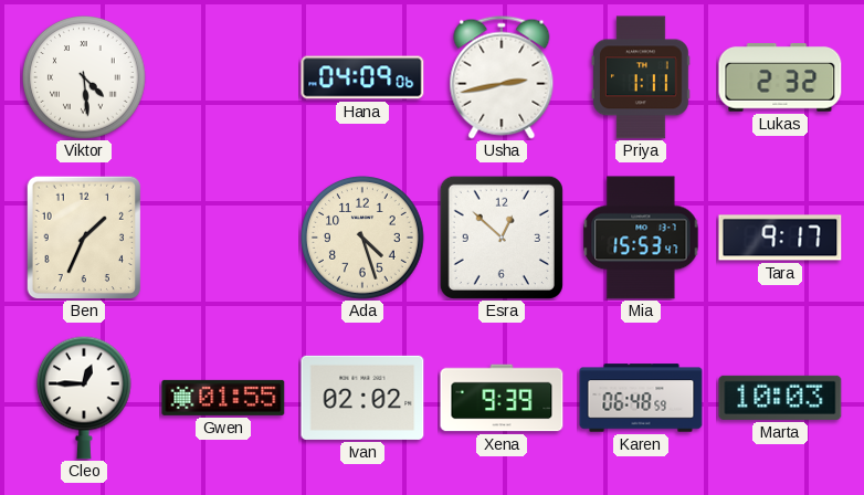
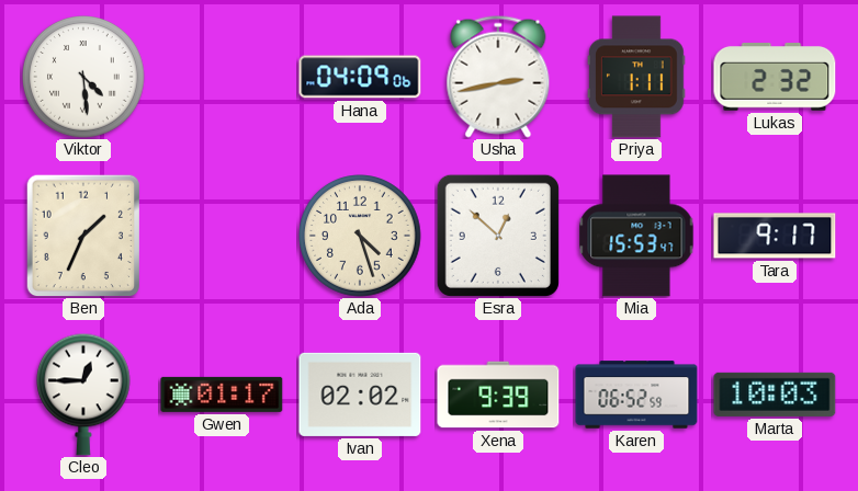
Gwen: 01:55 -> 01:17
Karen: 06:48 -> 06:52
